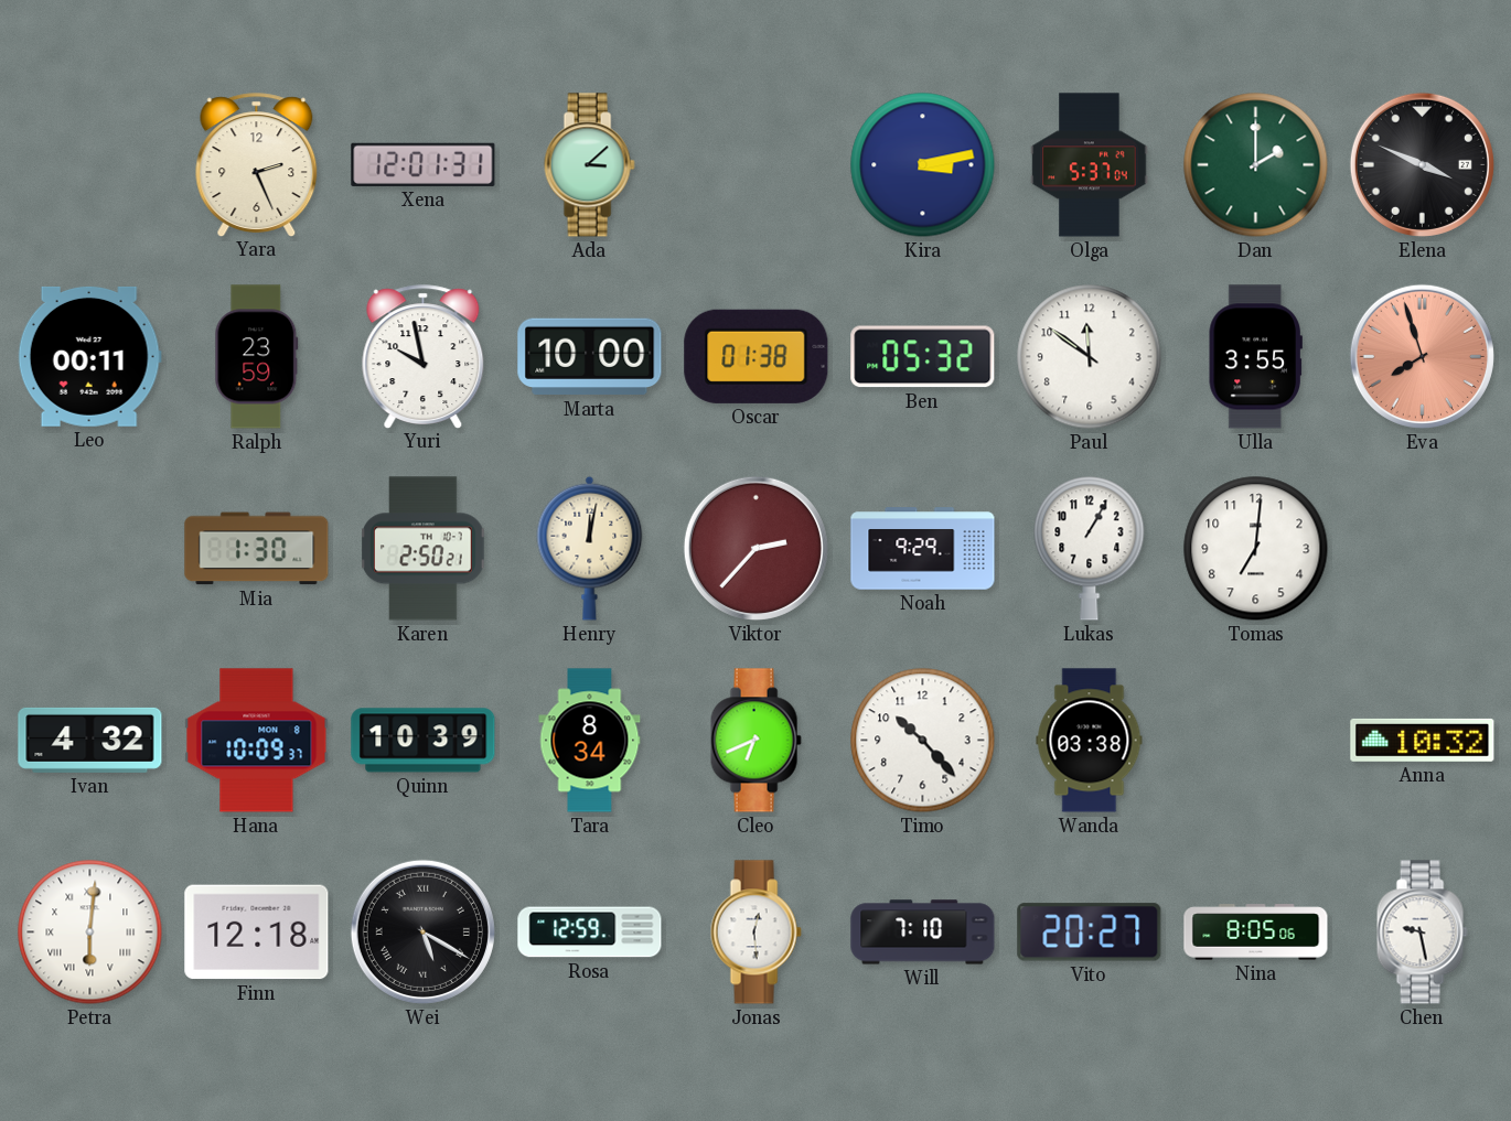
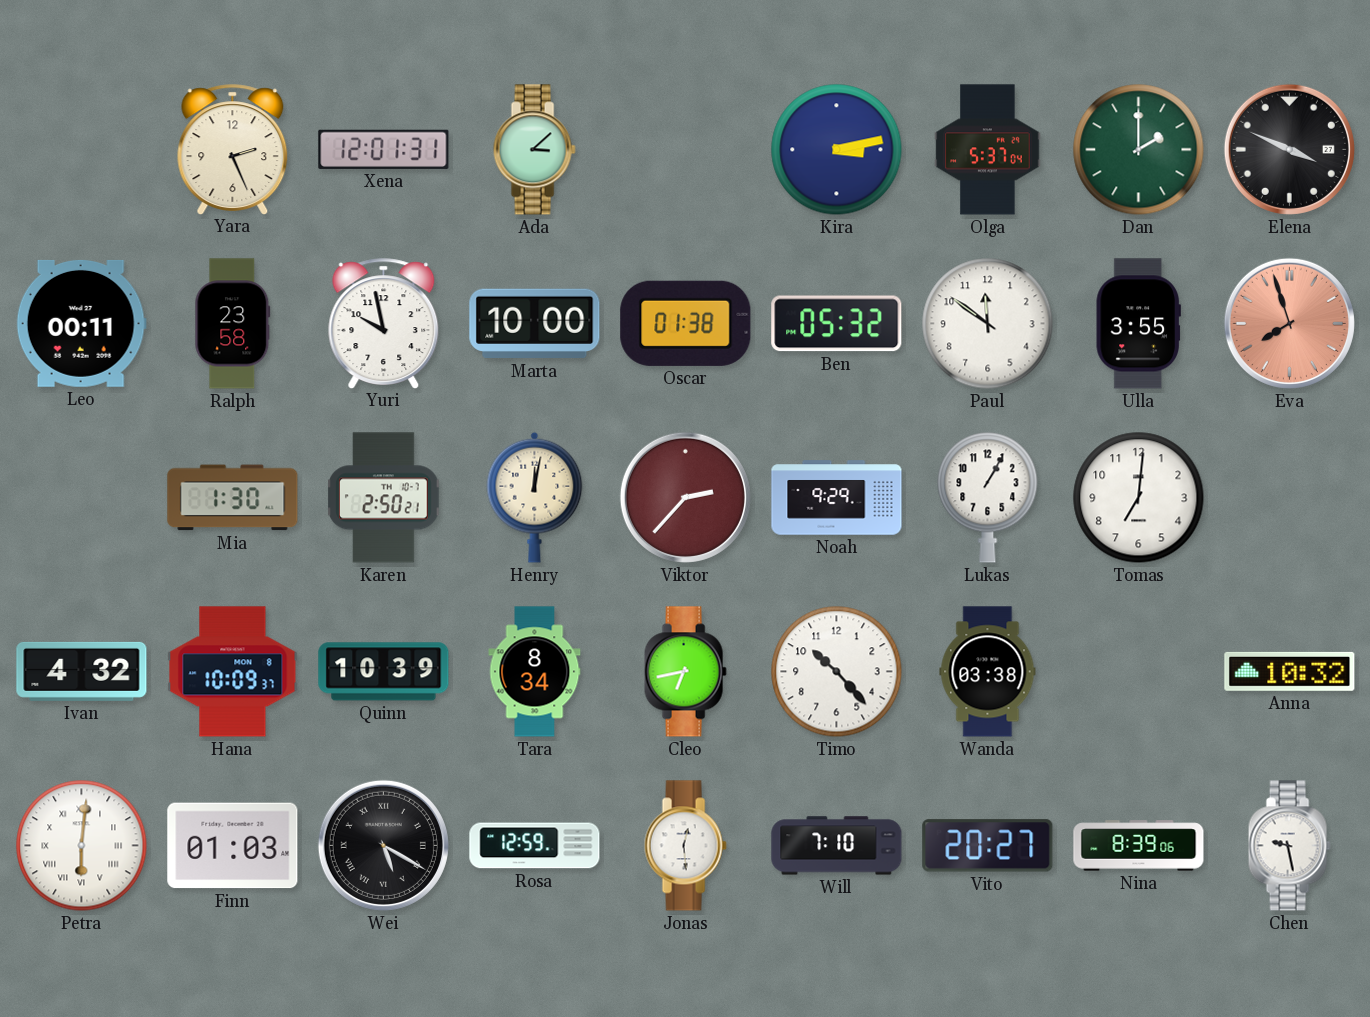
Ralph: 23:59 -> 23:58
Cleo: 6:41 -> 6:43
Finn: 12:18 -> 01:03
Nina: 8:05 -> 8:39
